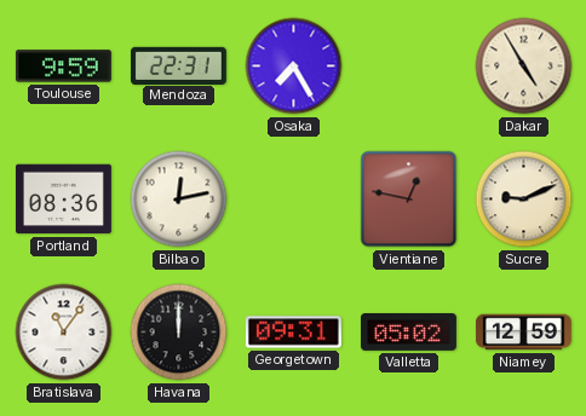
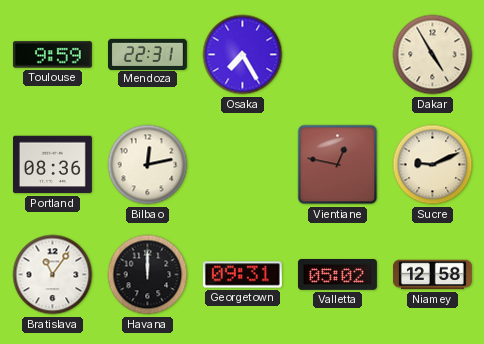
Niamey: 12:59 -> 12:58
